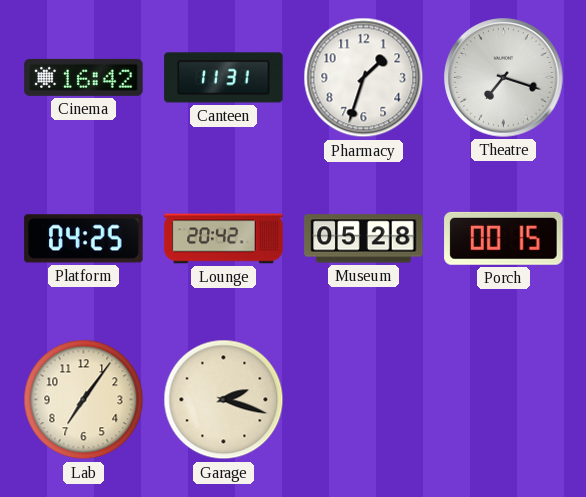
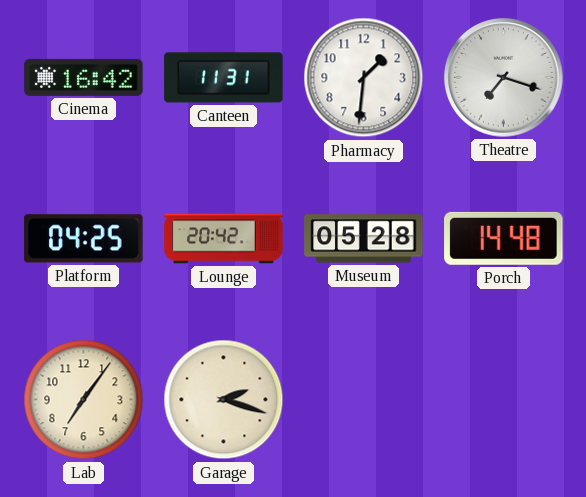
Pharmacy: 1:33 -> 1:31
Porch: 00:15 -> 14:48
